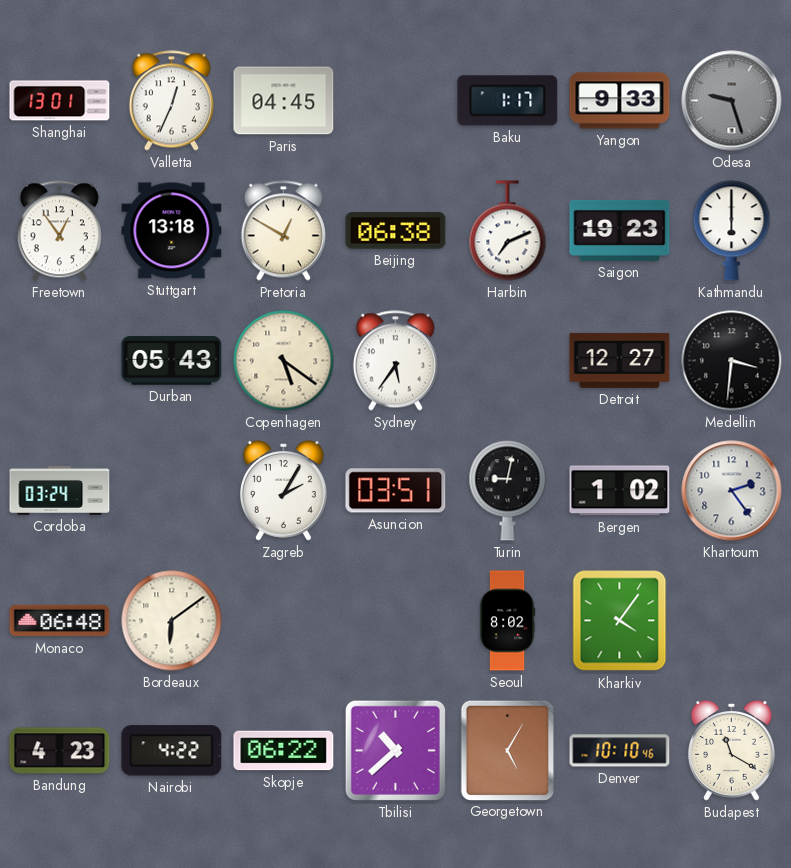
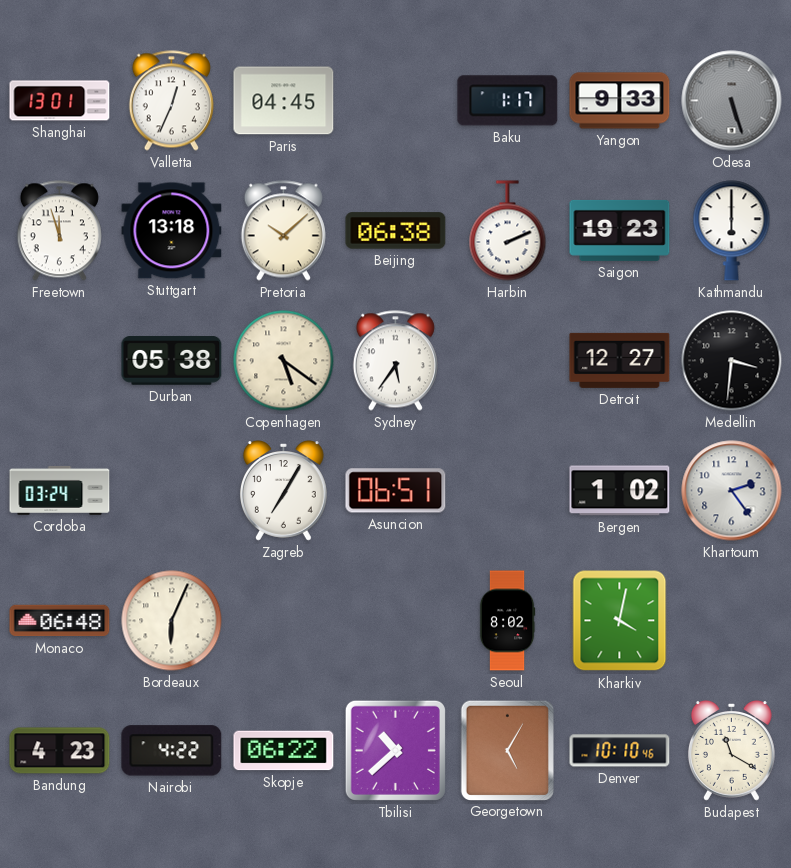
Odesa: 9:27 -> 5:27
Freetown: 12:54 -> 11:57
Pretoria: 12:50 -> 10:08
Harbin: 7:11 -> 2:11
Durban: 05:43 -> 05:38
Zagreb: 2:05 -> 7:05
Asuncion: 03:51 -> 06:51
Turin: 9:02 -> none
Bordeaux: 6:09 -> 6:04
Kharkiv: 4:06 -> 4:02
